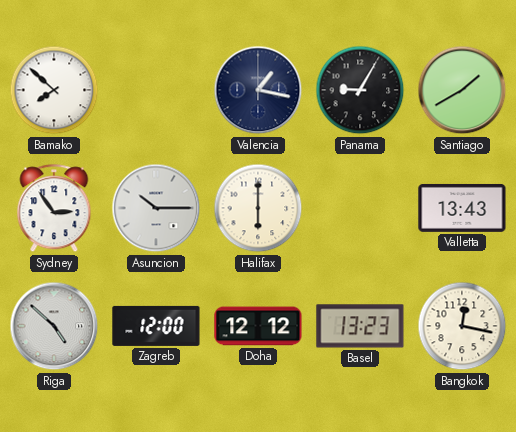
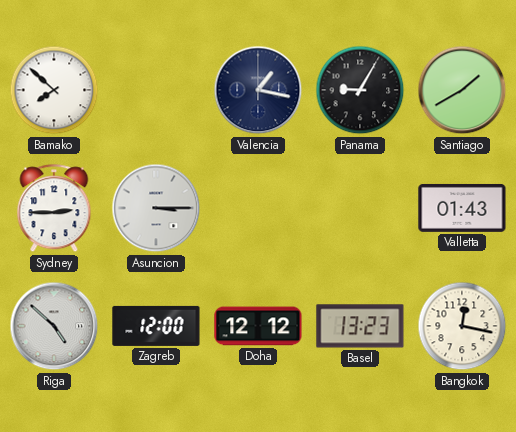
Sydney: 2:54 -> 2:45
Asuncion: 10:15 -> 3:15
Halifax: 6:00 -> none
Valletta: 13:43 -> 01:43
